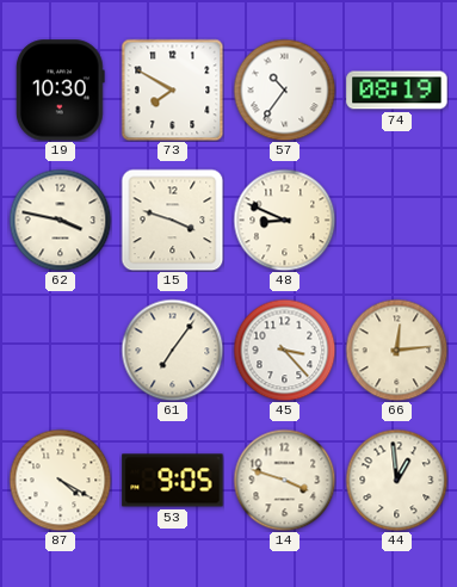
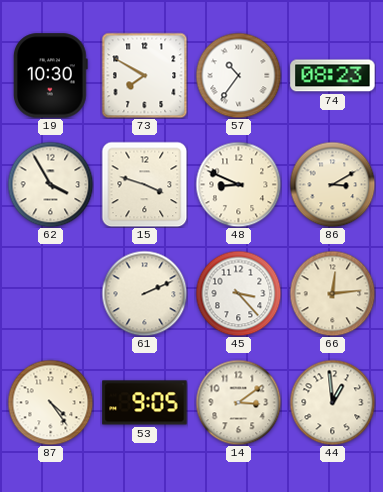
74: 08:19 -> 08:23
62: 3:47 -> 3:55
86: none -> 3:10
61: 7:06 -> 2:11
87: 4:20 -> 4:24
14: 3:48 -> 3:09
